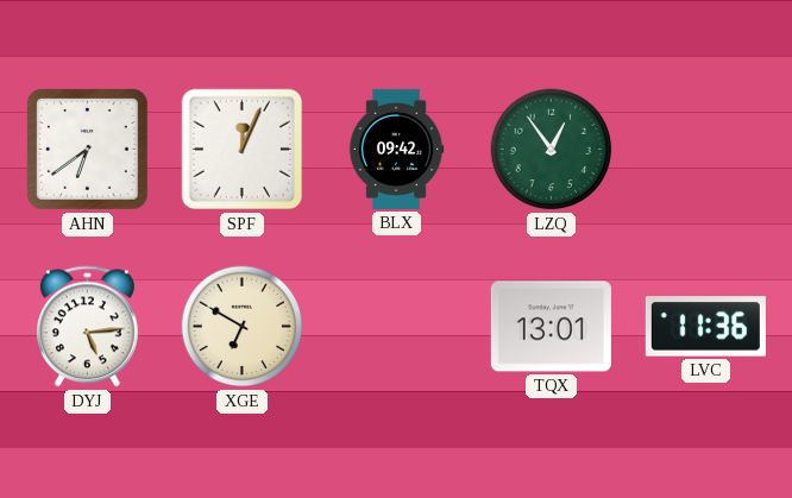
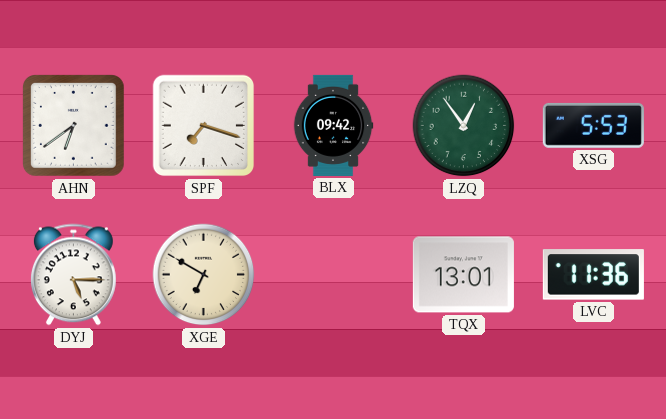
SPF: 12:04 -> 7:18
XSG: none -> 5:53
DYJ: 5:14 -> 5:15
